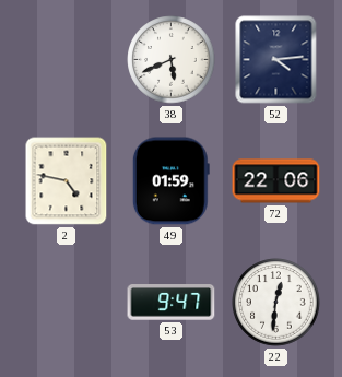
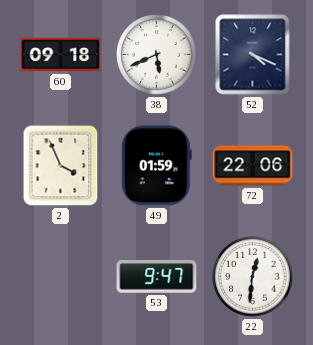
60: none -> 09:18
52: 4:14 -> 4:19
2: 4:47 -> 3:56
